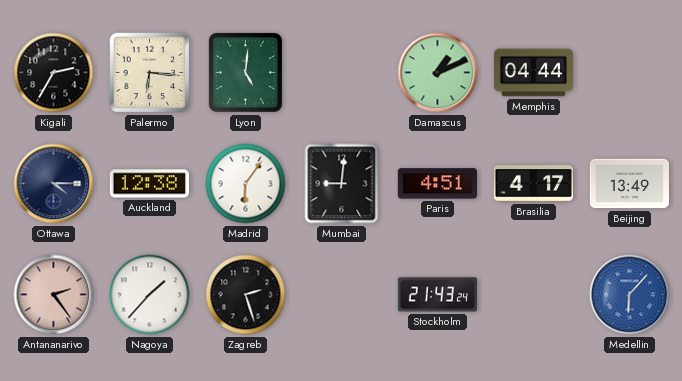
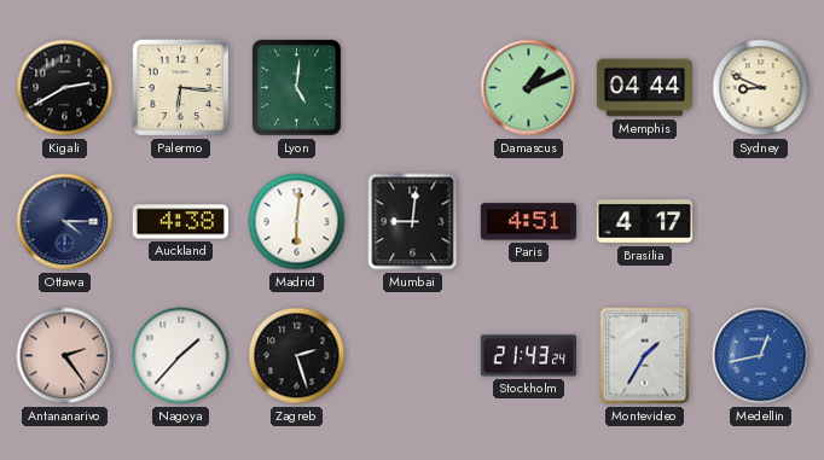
Kigali: 2:35 -> 2:40
Sydney: none -> 8:49
Auckland: 12:38 -> 4:38
Madrid: 6:06 -> 6:01
Beijing: 13:49 -> none
Montevideo: none -> 1:35
Medellin: 6:07 -> 12:43
